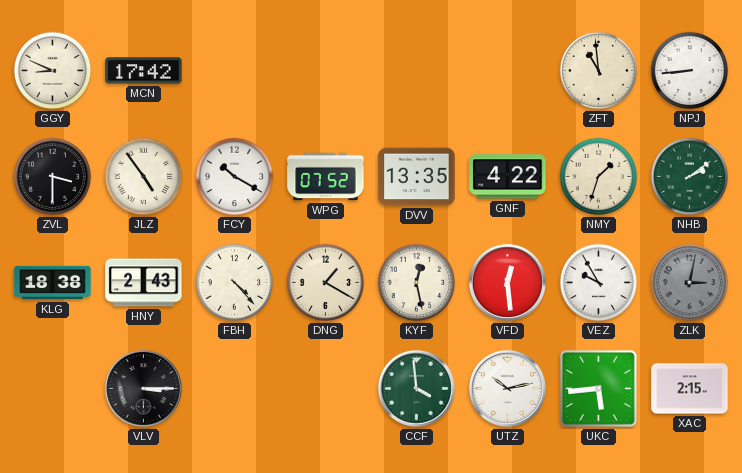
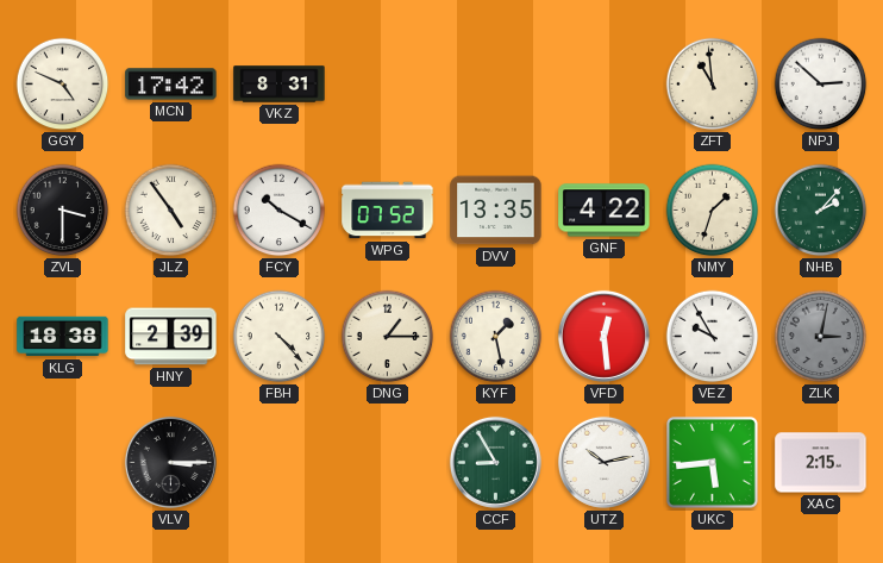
GGY: 8:49 -> 4:49
VKZ: none -> 8:31
NPJ: 8:44 -> 2:52
NHB: 2:09 -> 2:07
HNY: 2:43 -> 2:39
DNG: 1:20 -> 1:15
KYF: 12:28 -> 1:28
CCF: 3:59 -> 8:55
